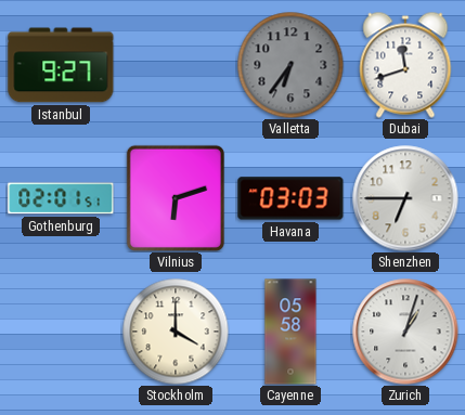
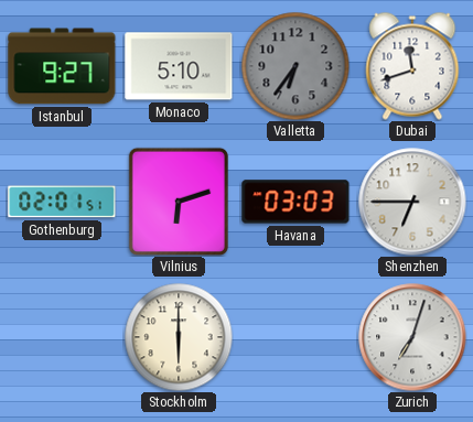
Monaco: none -> 5:10
Stockholm: 4:00 -> 6:00
Cayenne: 05:58 -> none
Zurich: 1:03 -> 7:03
